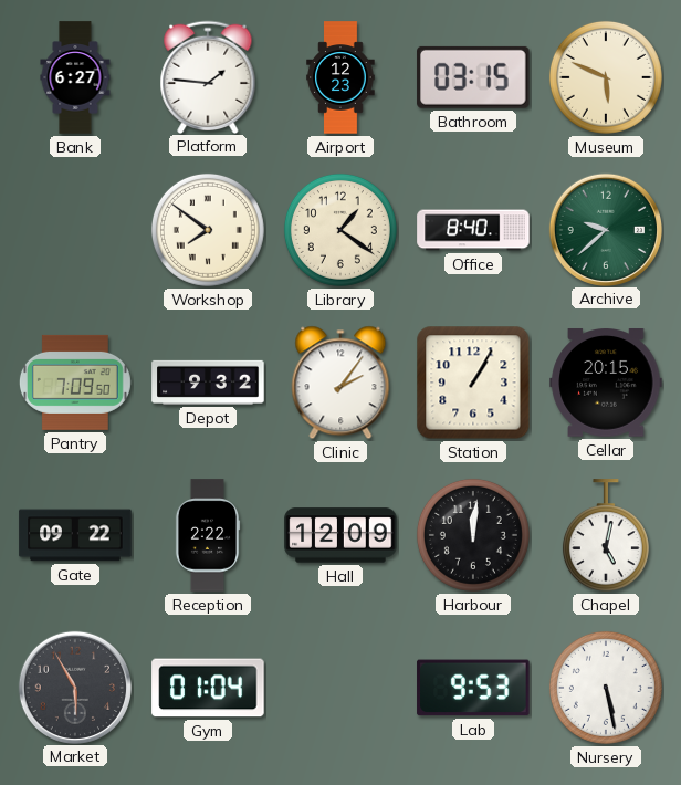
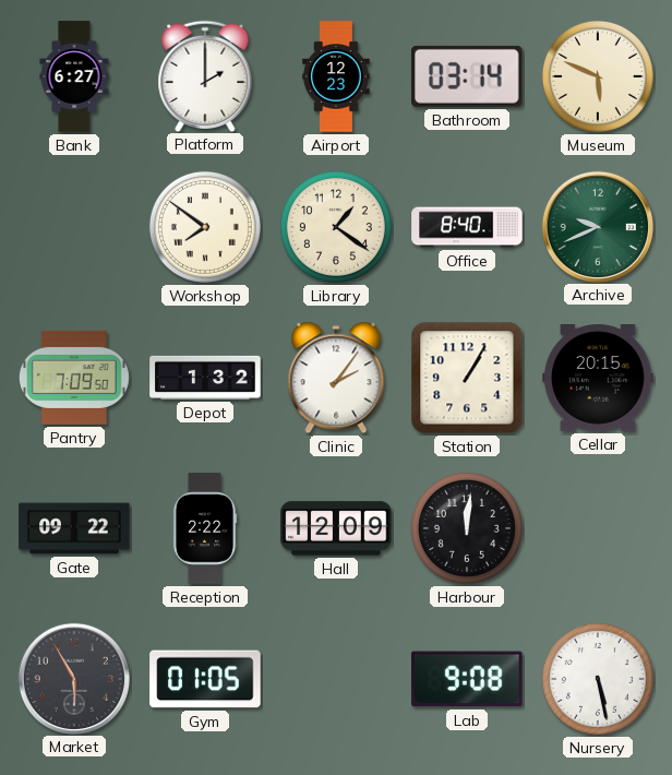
Platform: 1:46 -> 2:00
Bathroom: 03:15 -> 03:14
Archive: 9:38 -> 9:41
Depot: 9:32 -> 1:32
Chapel: 5:02 -> none
Gym: 01:04 -> 01:05
Lab: 9:53 -> 9:08
